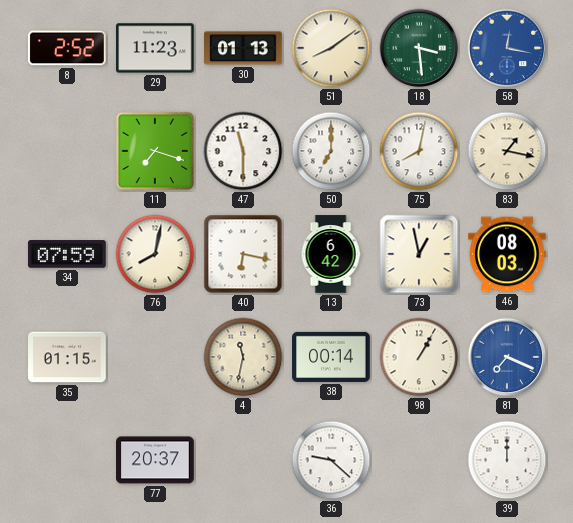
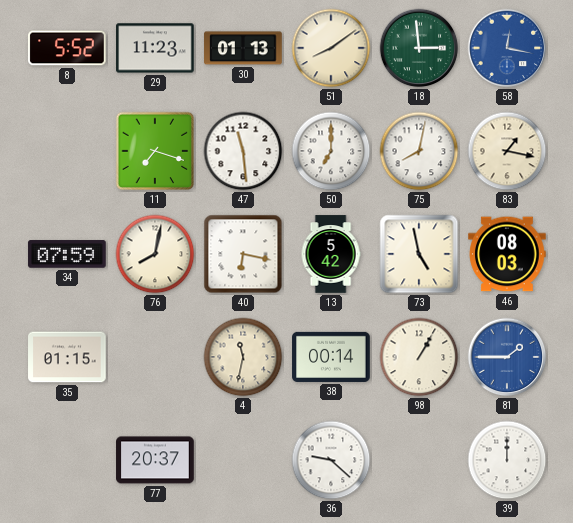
8: 2:52 -> 5:52
18: 3:29 -> 2:59
47: 11:30 -> 11:29
13: 6:42 -> 5:42
73: 12:58 -> 4:58
81: 7:19 -> 1:45
